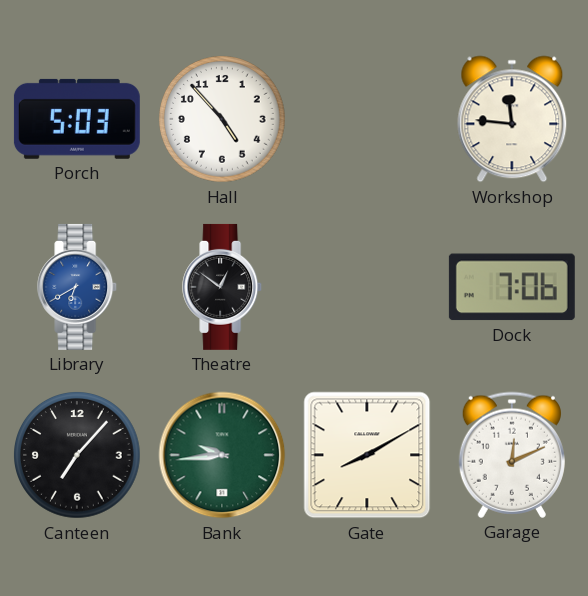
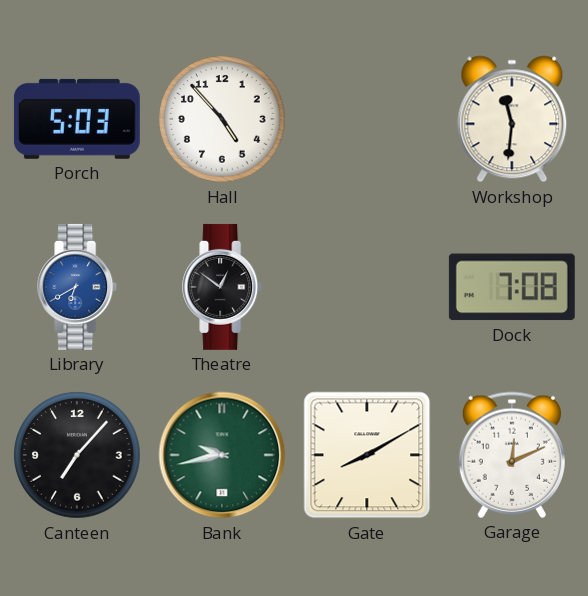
Workshop: 11:46 -> 11:31
Dock: 7:06 -> 7:08
Bank: 9:44 -> 9:43
